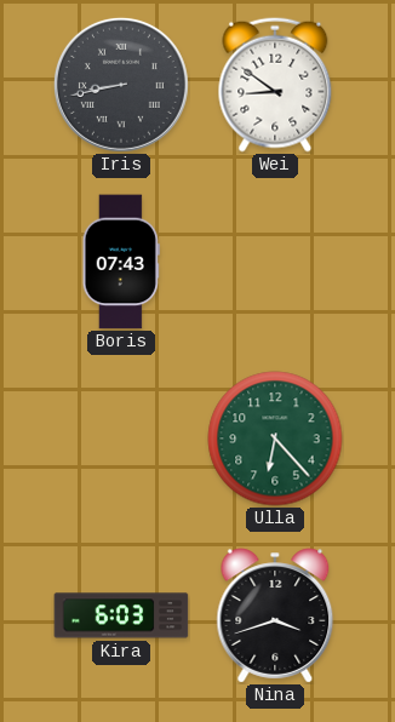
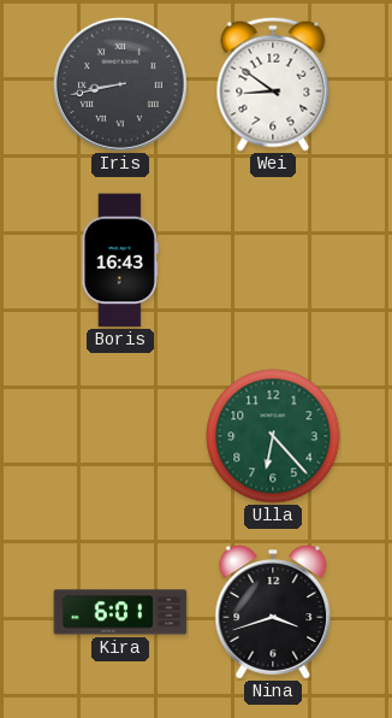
Boris: 07:43 -> 16:43
Kira: 6:03 -> 6:01
